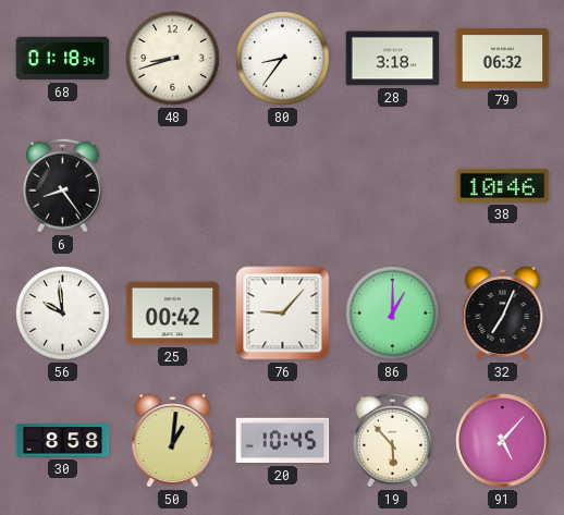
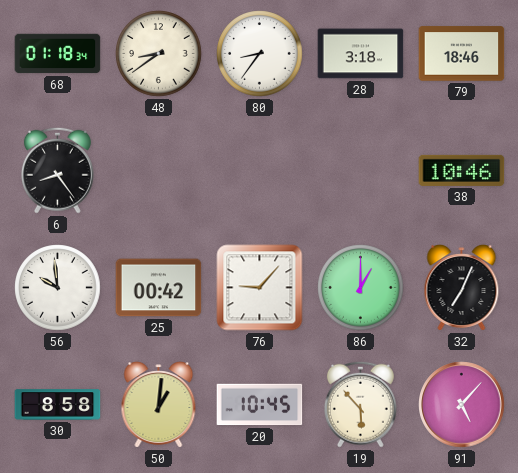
48: 8:42 -> 8:39
79: 06:32 -> 18:46
